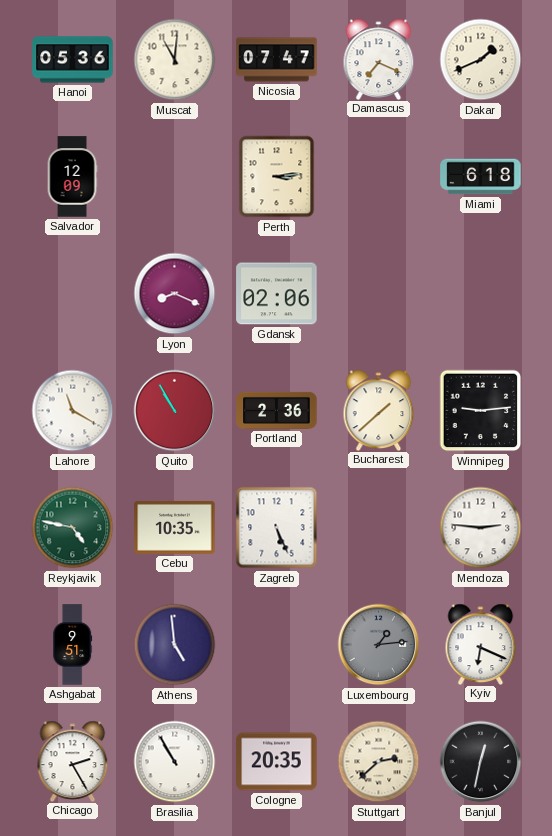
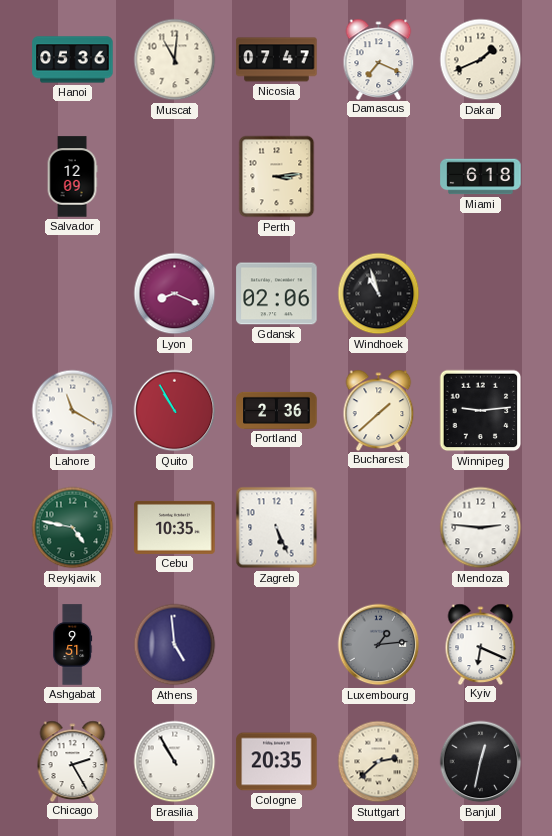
Windhoek: none -> 10:57
